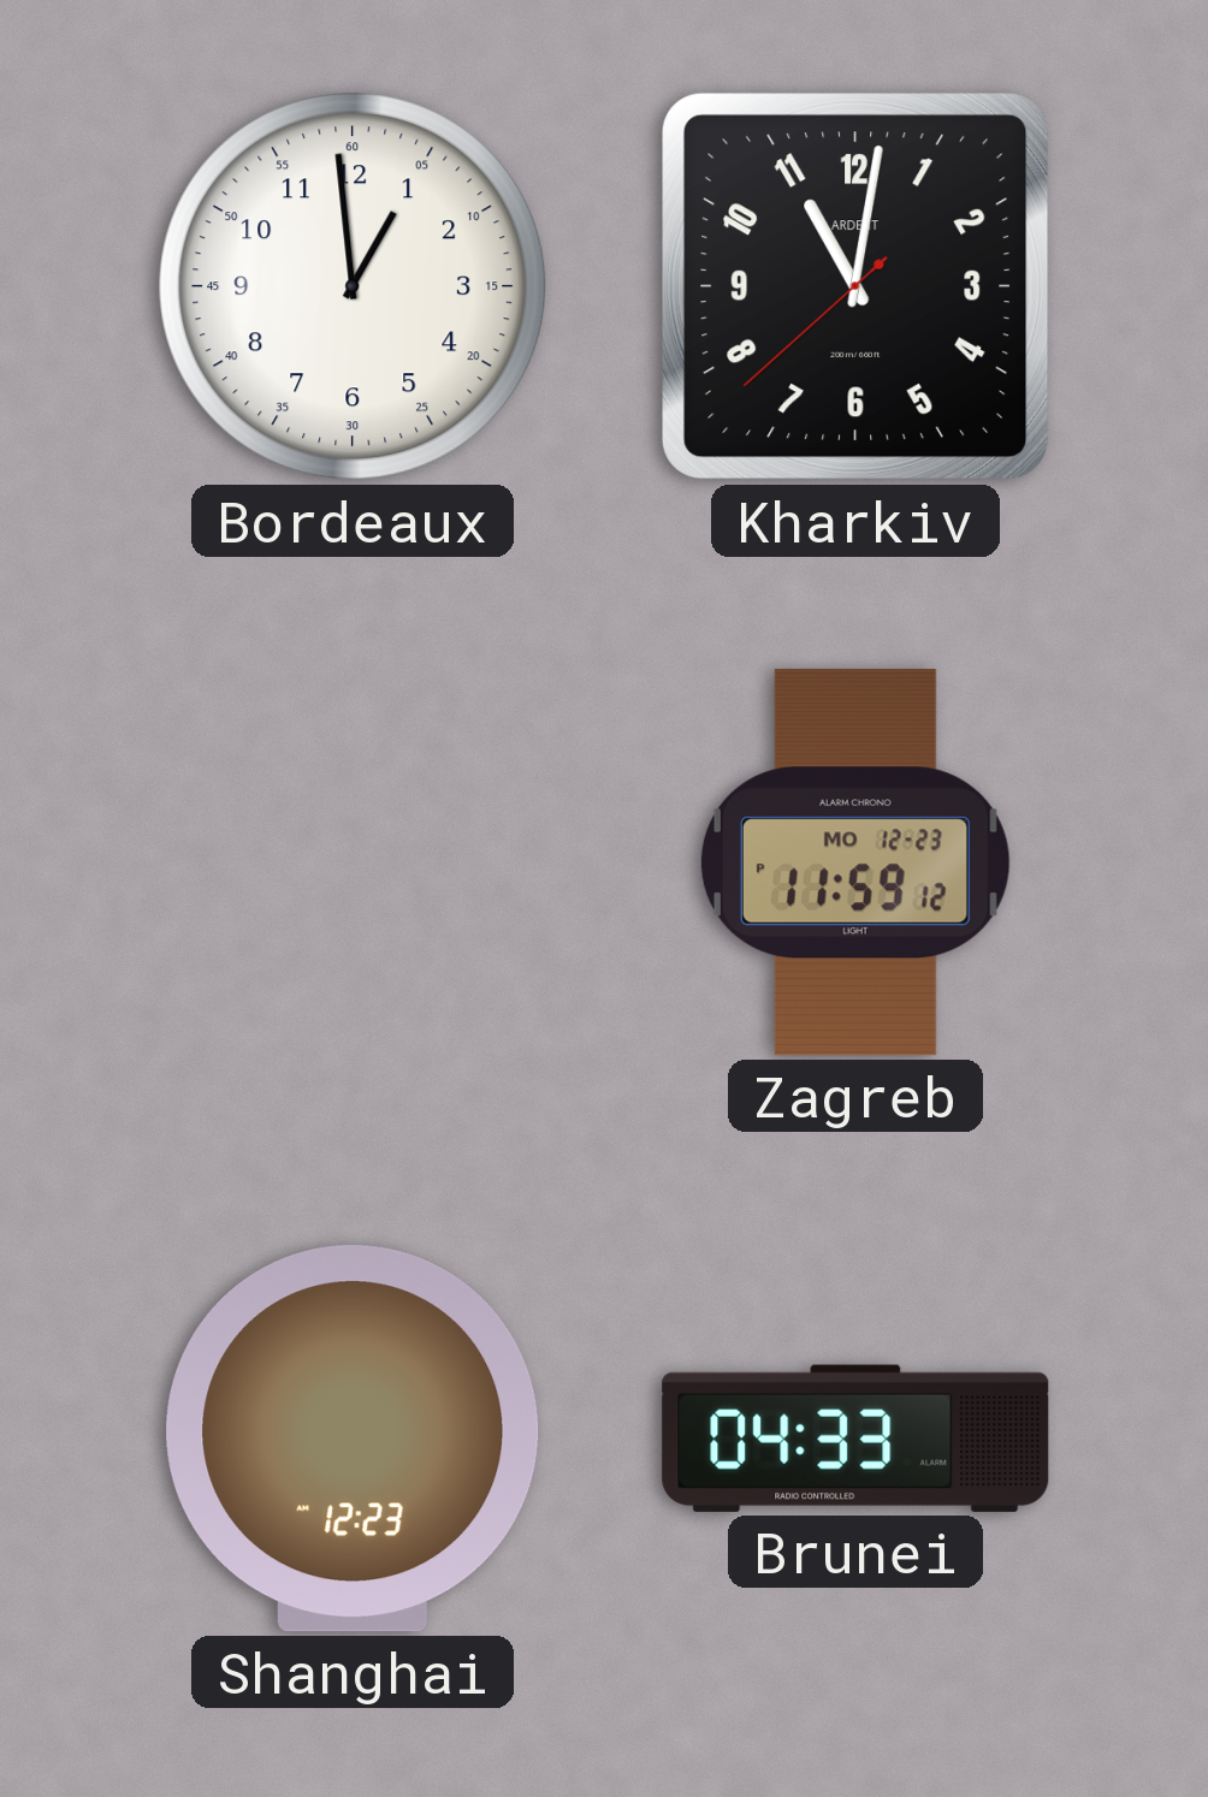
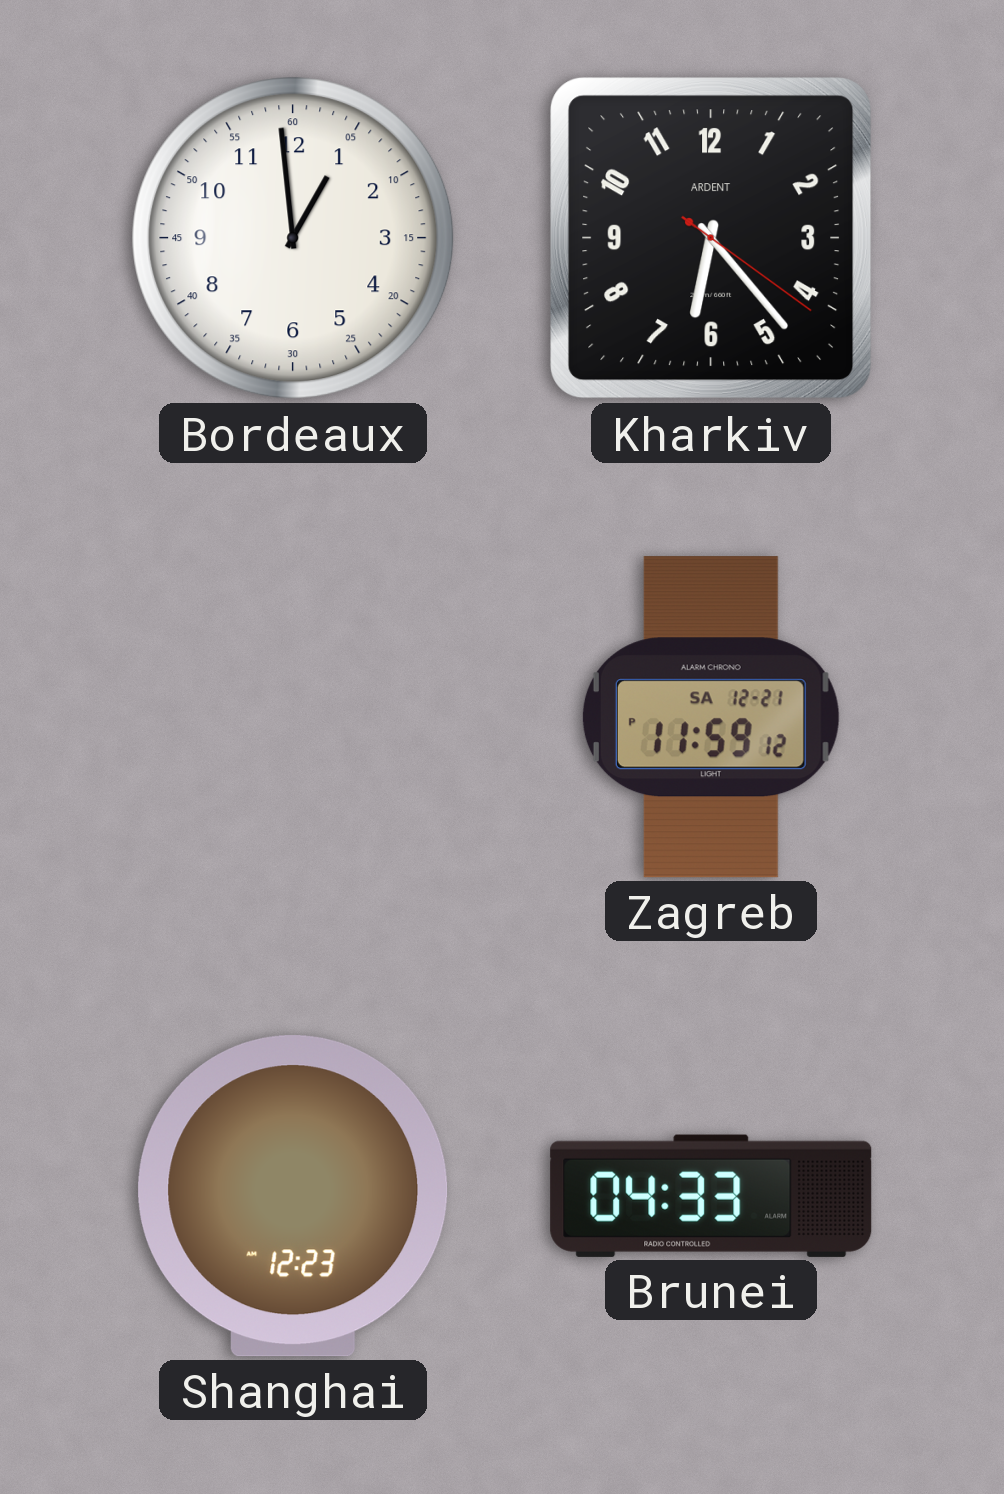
Kharkiv: 11:01 -> 6:23
Zagreb date: MO 12-23 -> SA 12-21
